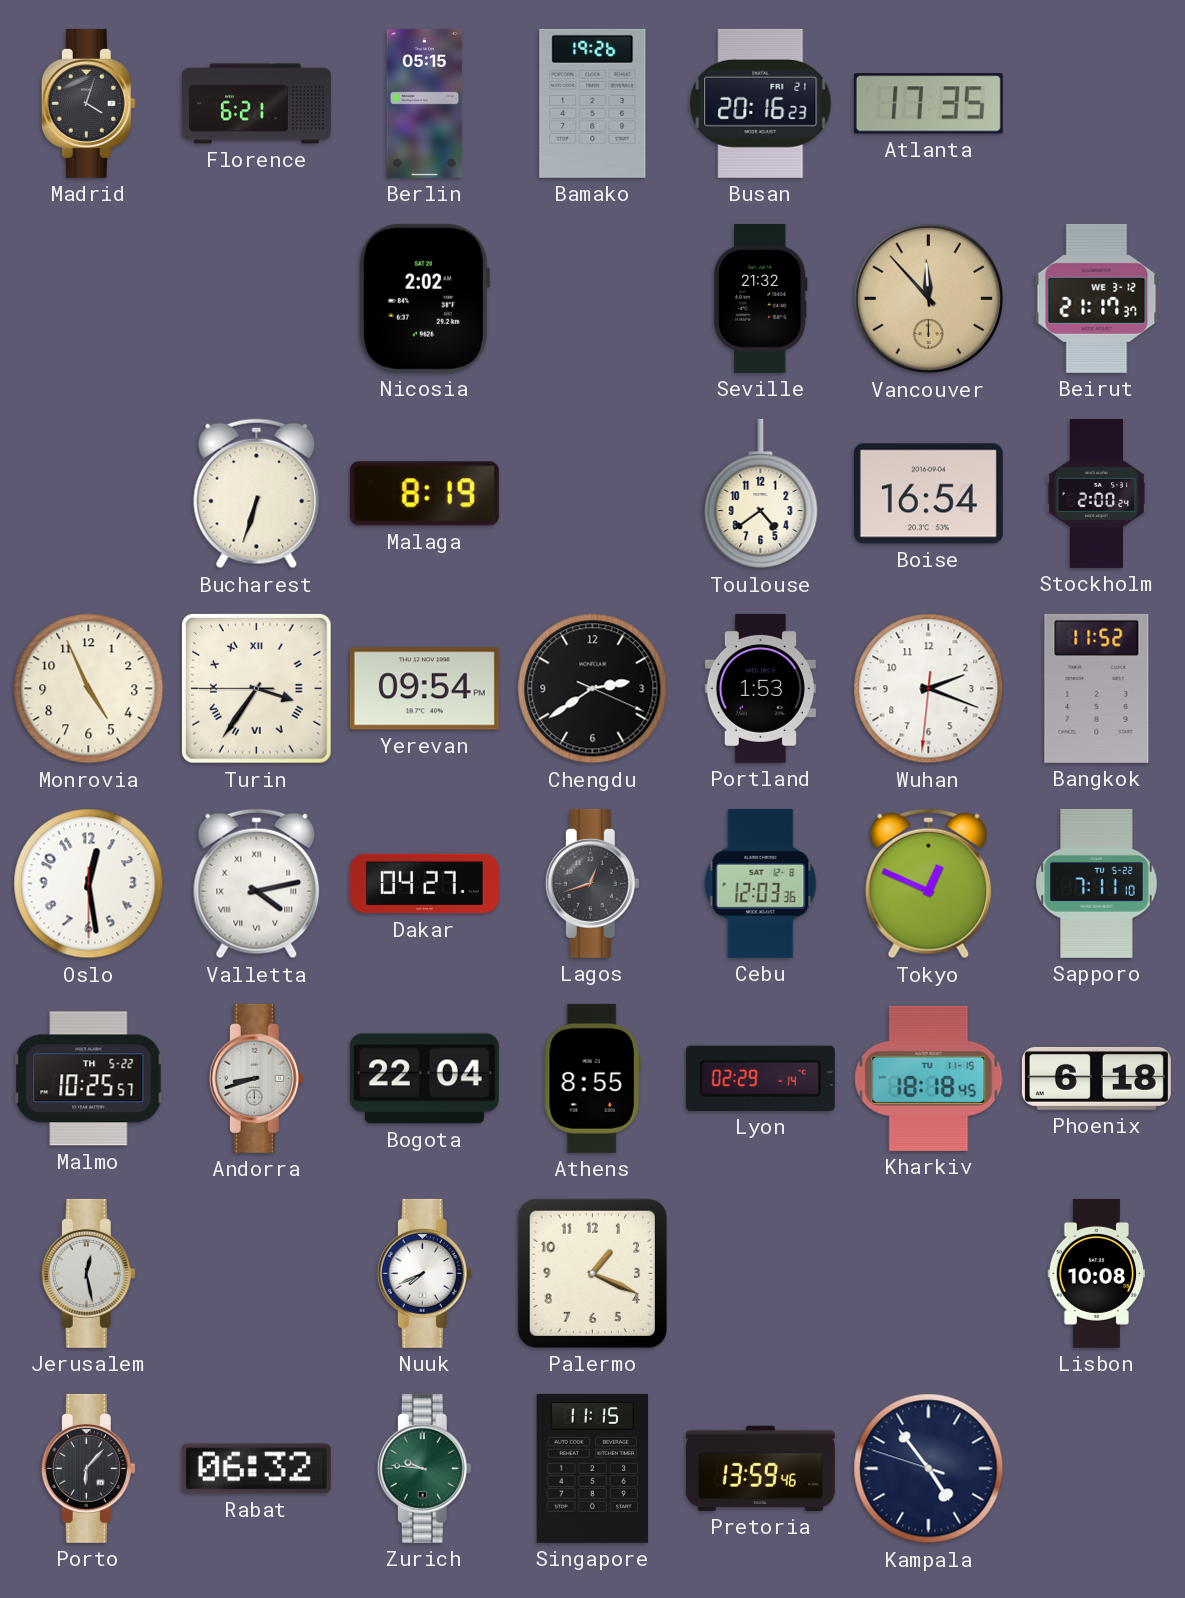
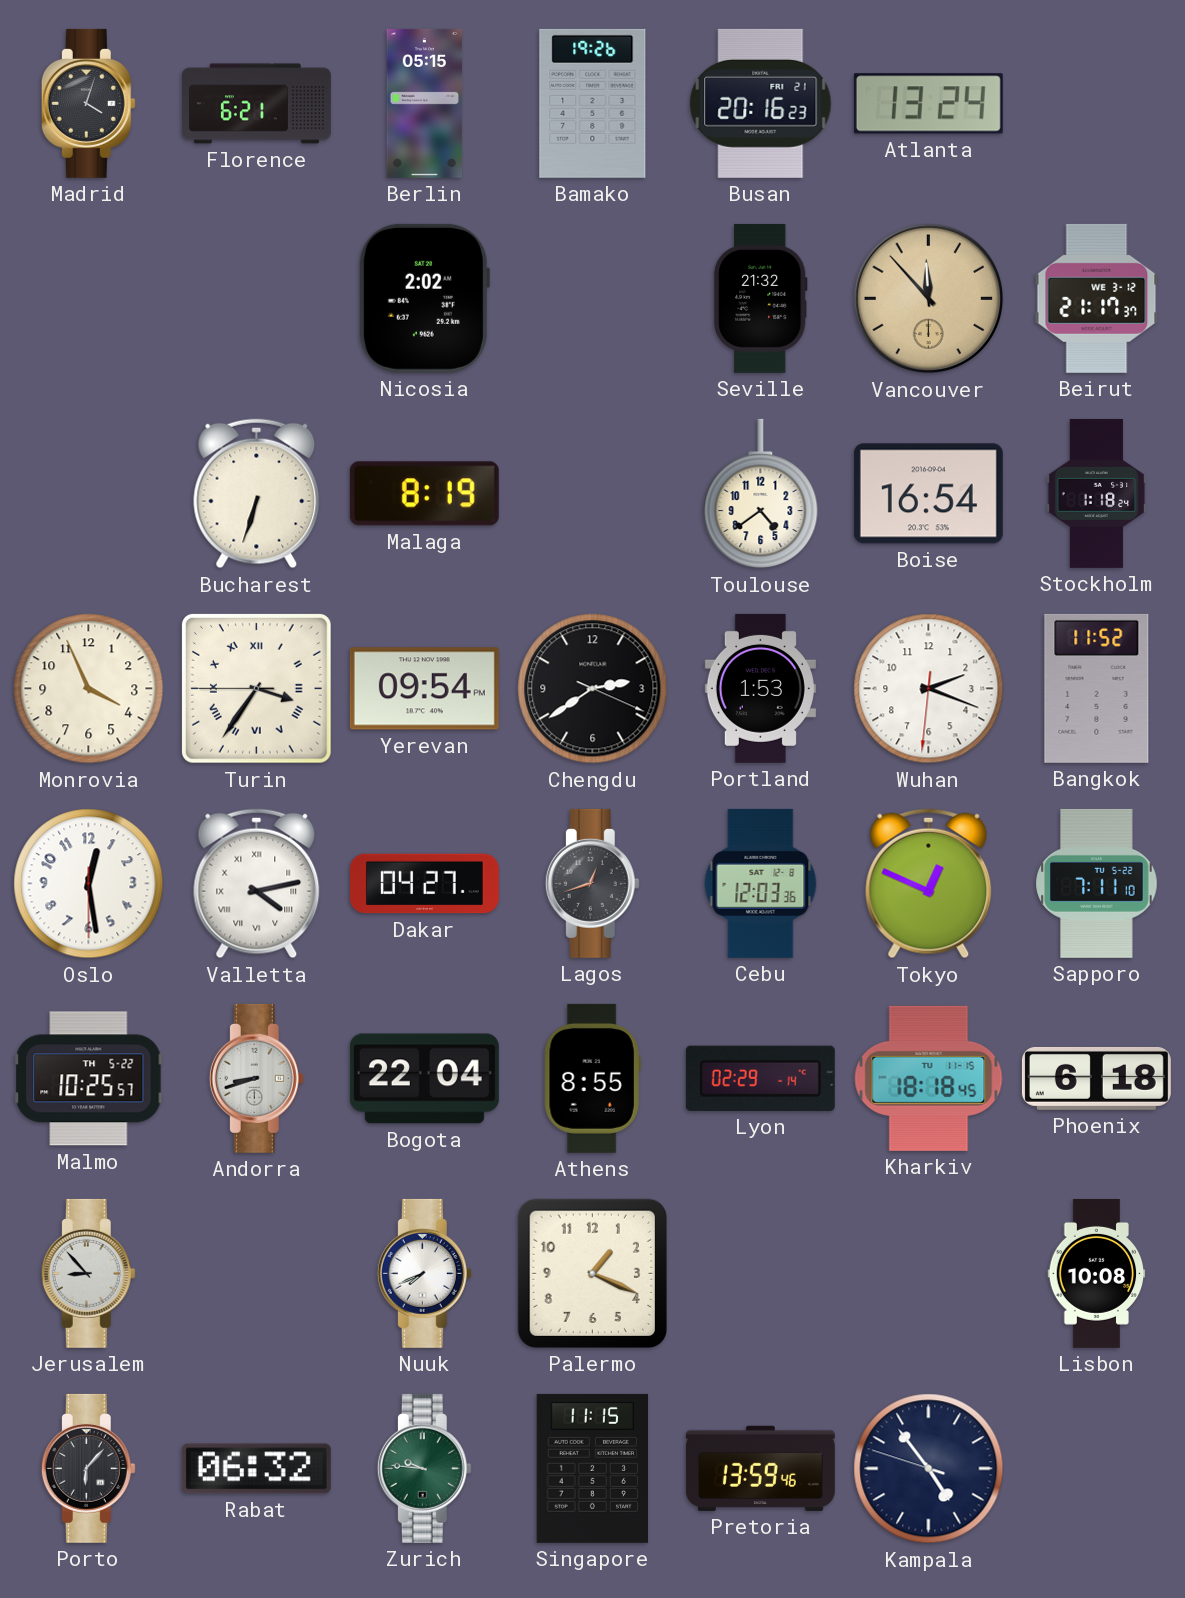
Atlanta: 17:35 -> 13:24
Stockholm: 2:00 -> 1:18
Monrovia: 4:56 -> 3:56
Jerusalem: 12:28 -> 8:53
